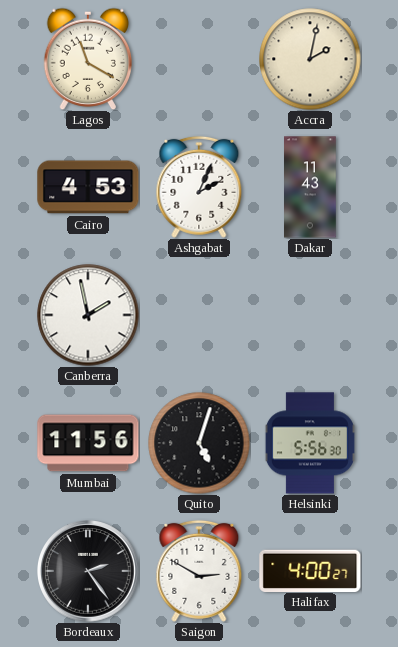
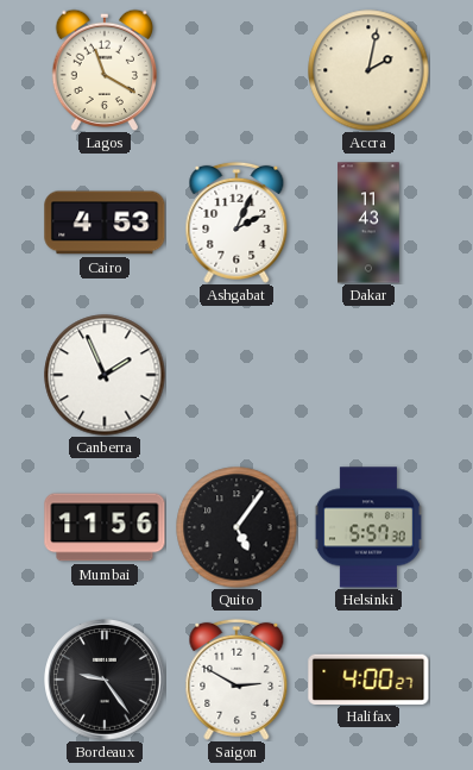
Canberra: 1:58 -> 1:56
Quito: 5:03 -> 5:06
Helsinki: 5:56 -> 5:57
Bordeaux: 2:24 -> 9:24
